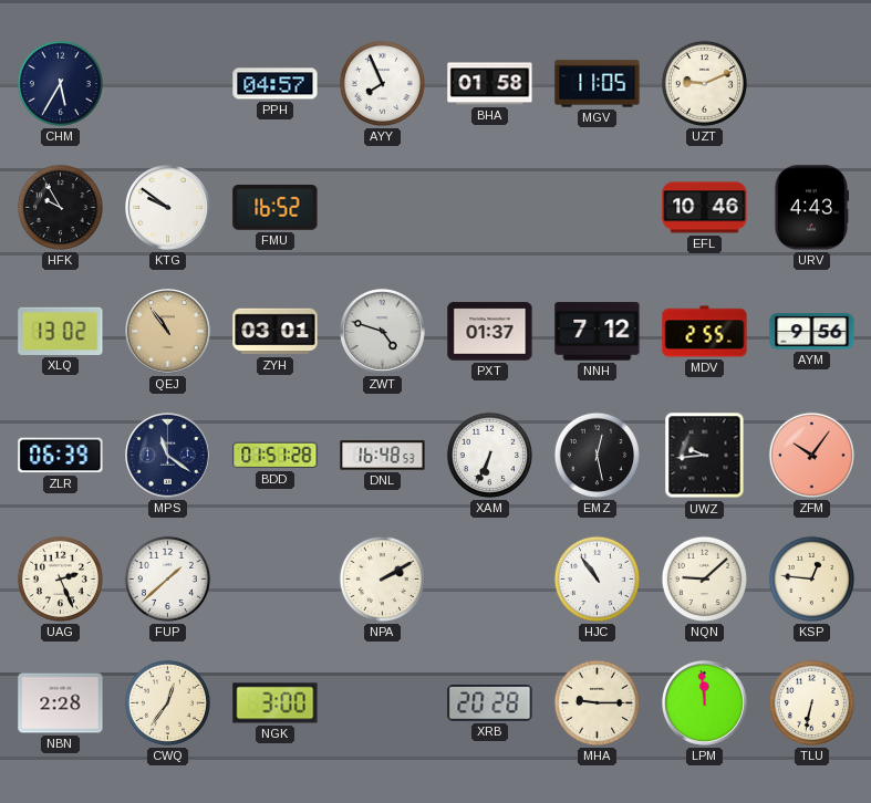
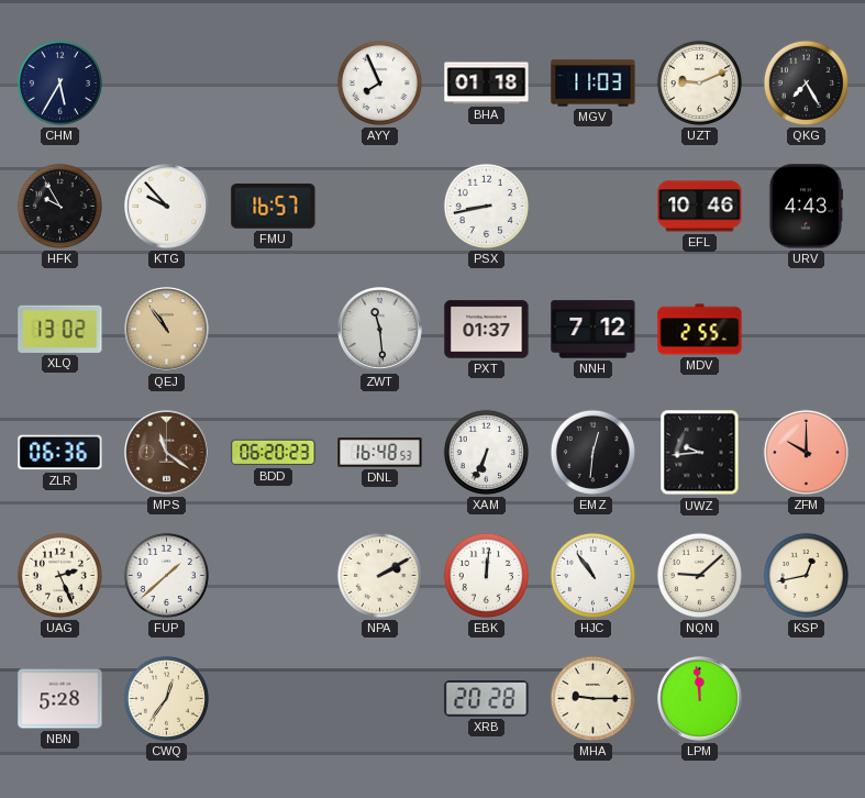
PPH: 04:57 -> none
BHA: 01:58 -> 01:18
MGV: 11:05 -> 11:03
QKG: none -> 7:25
KTG: 9:51 -> 9:53
FMU: 16:52 -> 16:57
PSX: none -> 8:43
ZYH: 03:01 -> none
ZWT: 4:48 -> 11:29
AYM: 9:56 -> none
ZLR: 06:39 -> 06:36
MPS dial: navy -> brown
BDD: 01:51 -> 06:20
EMZ: 12:28 -> 12:31
ZFM: 10:06 -> 10:00
EBK: none -> 12:01
KSP: 12:46 -> 12:43
NBN: 2:28 -> 5:28
NGK: 3:00 -> none
TLU: 6:32 -> none
